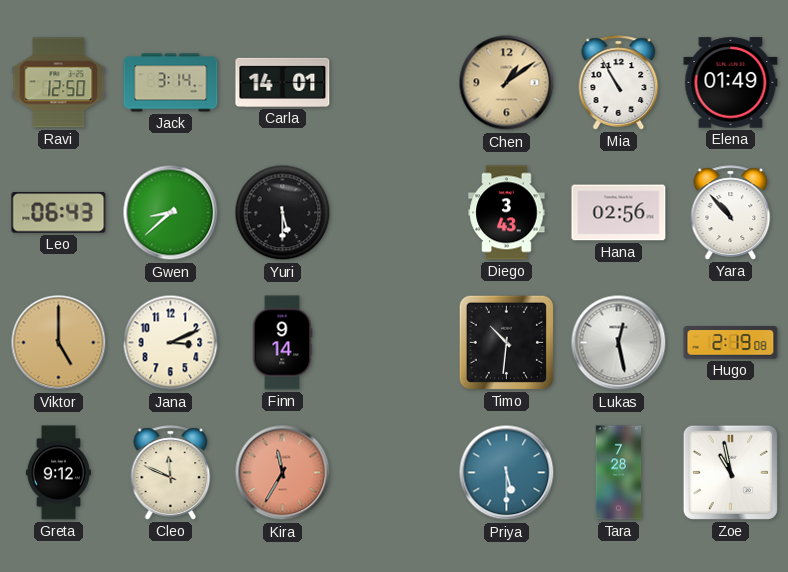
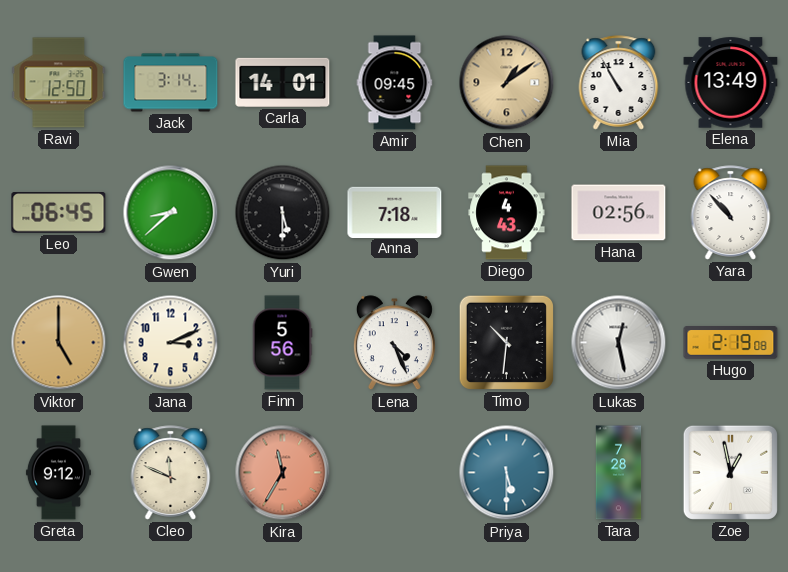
Amir: none -> 09:45
Elena: 01:49 -> 13:49
Leo: 06:43 -> 06:45
Anna: none -> 7:18
Diego: 3:43 -> 4:43
Finn: 9:14 -> 5:56
Lena: none -> 4:26
Zoe: 10:58 -> 12:58
